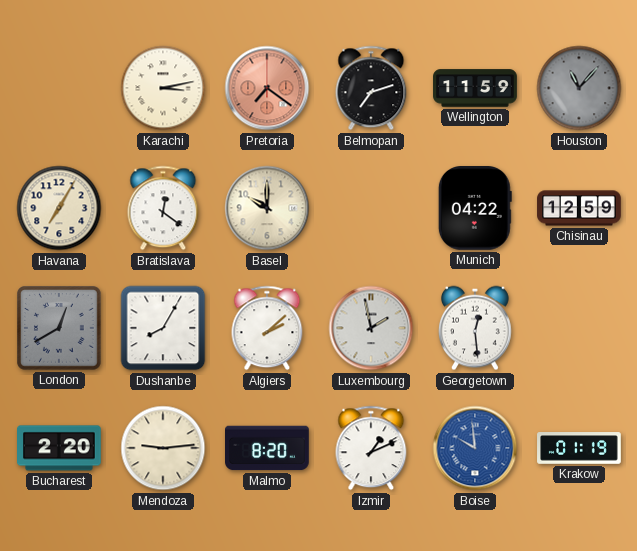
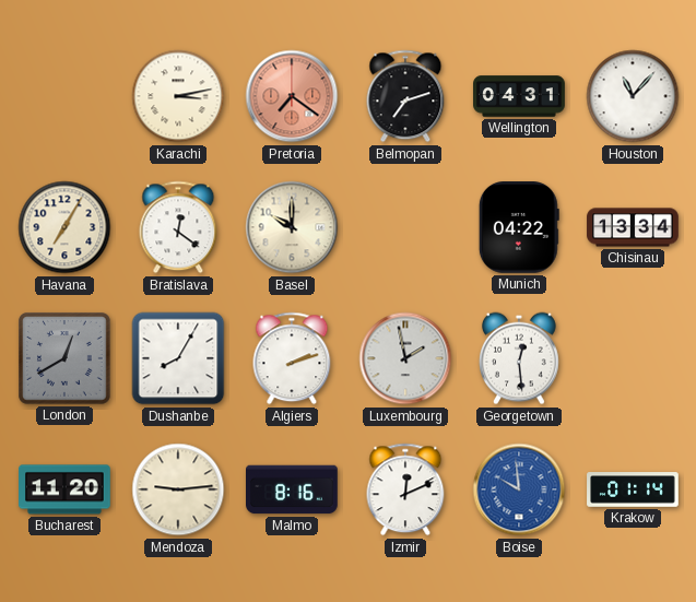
Wellington: 11:59 -> 04:31
Houston dial: grey -> white
Chisinau: 12:59 -> 13:34
Algiers: 2:08 -> 2:12
Bucharest: 2:20 -> 11:20
Malmo: 8:20 -> 8:16
Izmir: 1:11 -> 12:11
Krakow: 01:19 -> 01:14
